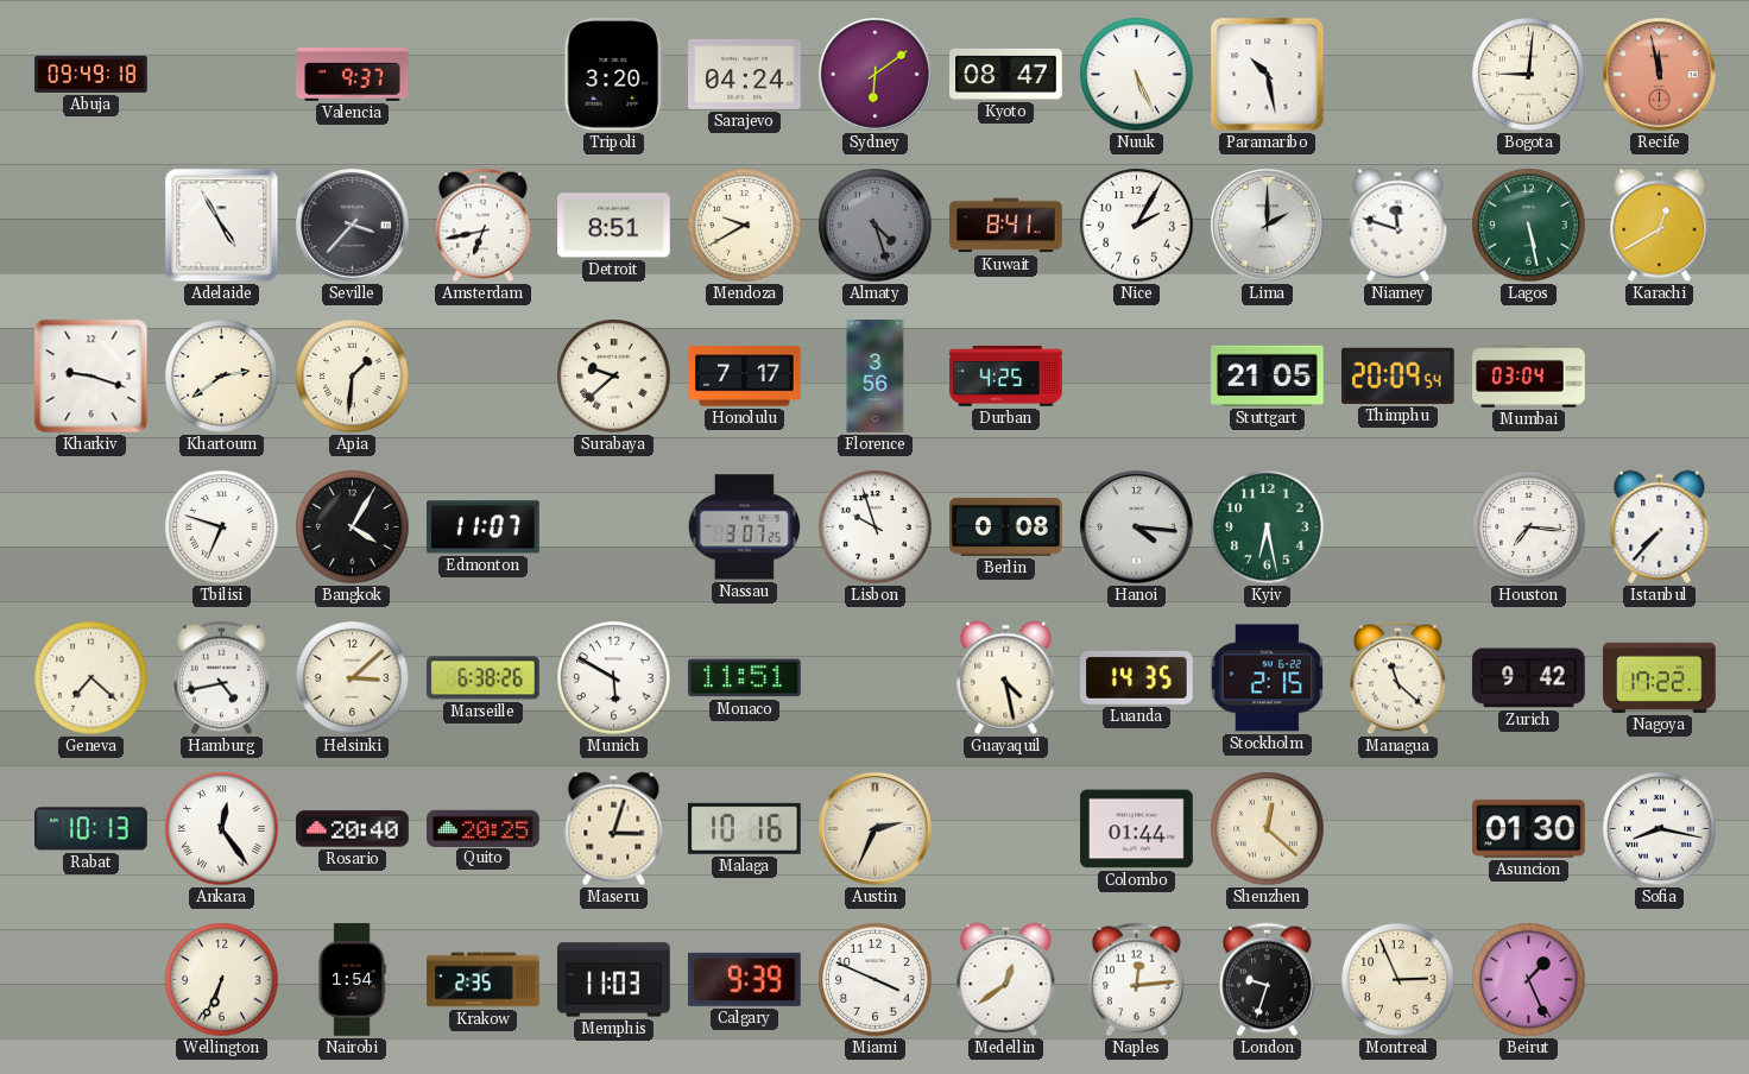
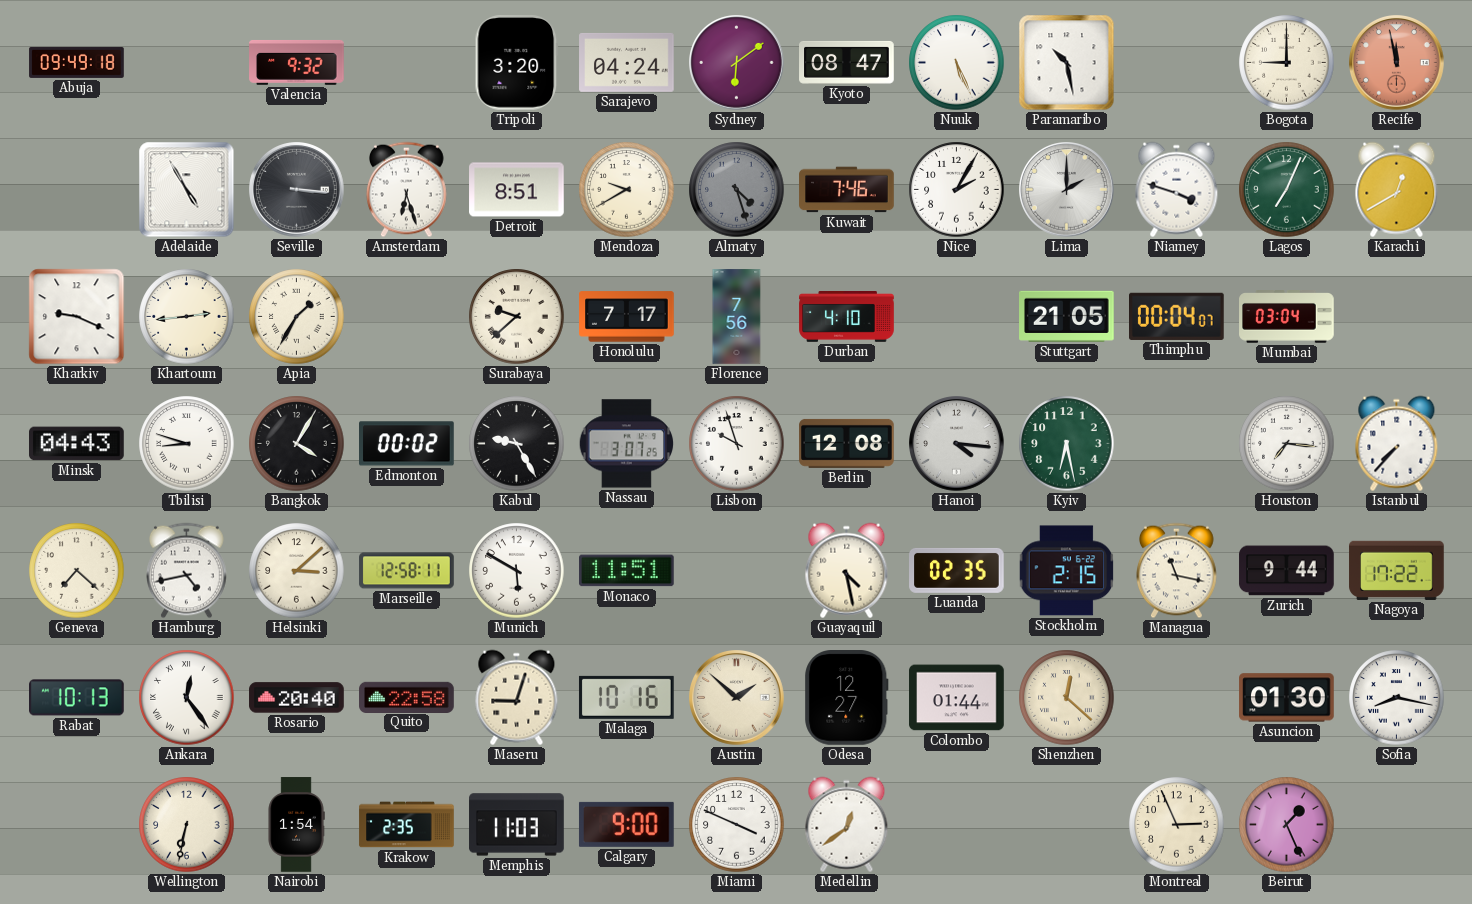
Valencia: 9:37 -> 9:32
Bogota: 9:01 -> 9:00
Seville: 3:37 -> 3:16
Amsterdam: 6:43 -> 6:27
Kuwait: 8:41 -> 7:46
Niamey: 11:48 -> 3:48
Lagos: 5:28 -> 7:04
Kharkiv: 9:18 -> 9:19
Khartoum: 2:39 -> 2:44
Apia: 1:31 -> 1:35
Florence: 3:56 -> 7:56
Durban: 4:25 -> 4:10
Thimphu: 20:09 -> 00:04
Minsk: none -> 04:43
Tbilisi: 6:48 -> 8:48
Edmonton: 11:07 -> 00:02
Kabul: none -> 9:25
Berlin: 0:08 -> 12:08
Marseille: 6:38 -> 12:58
Luanda: 14:35 -> 02:35
Managua: 11:22 -> 11:17
Zurich: 9:42 -> 9:44
Quito: 20:25 -> 22:58
Maseru: 3:03 -> 9:03
Austin: 2:34 -> 1:52
Odesa: none -> 12:27
Wellington: 6:34 -> 6:32
Calgary: 9:39 -> 9:00
Naples: 12:14 -> none
London: 9:33 -> none
